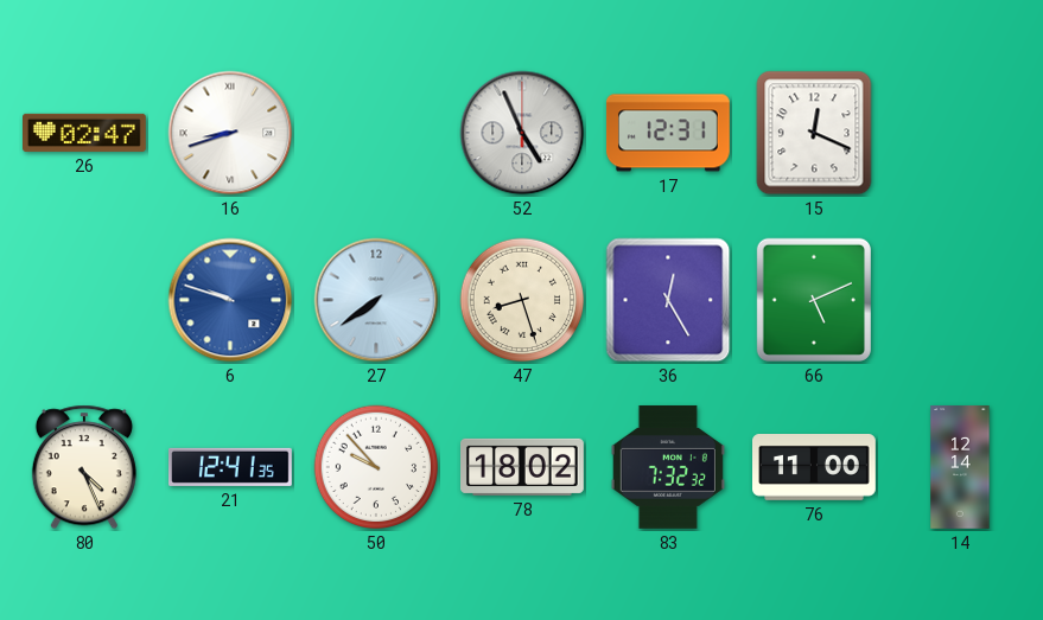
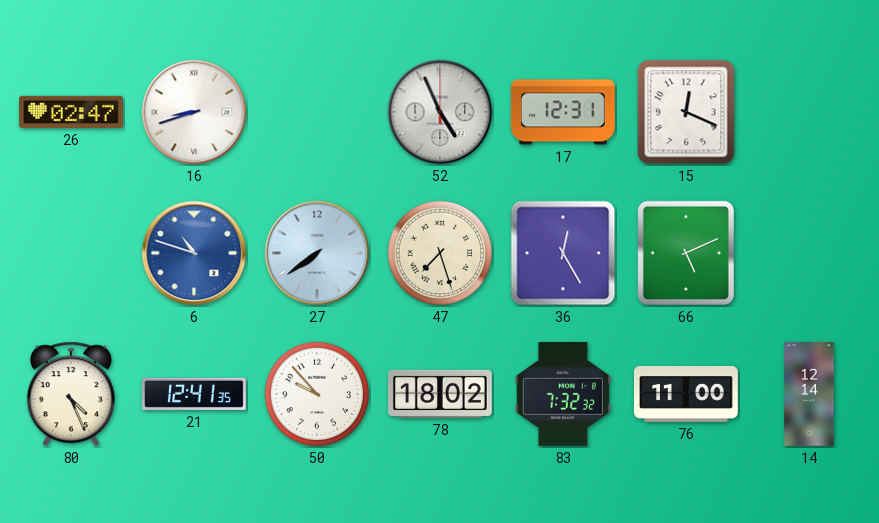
6: 9:48 -> 10:48
47: 8:27 -> 7:27
